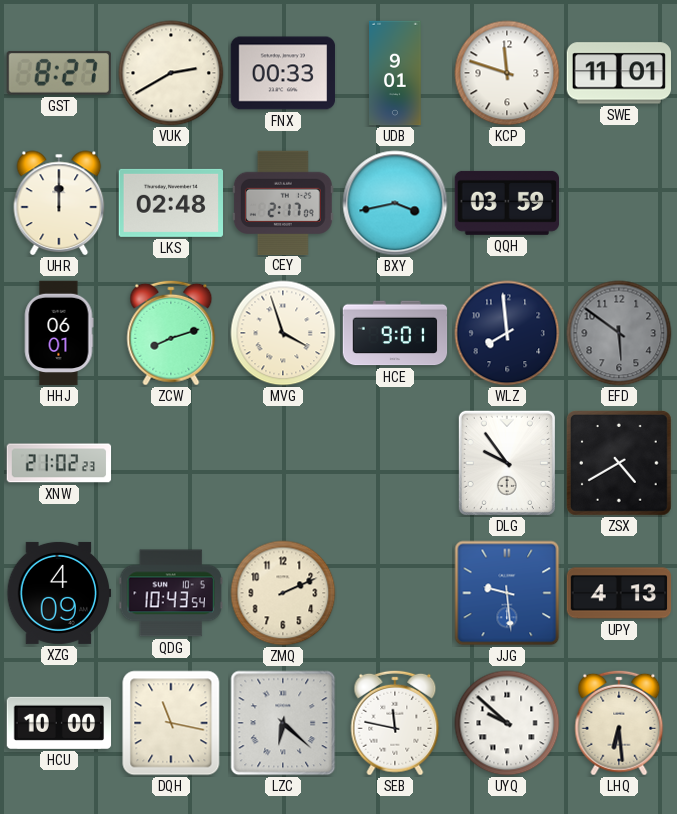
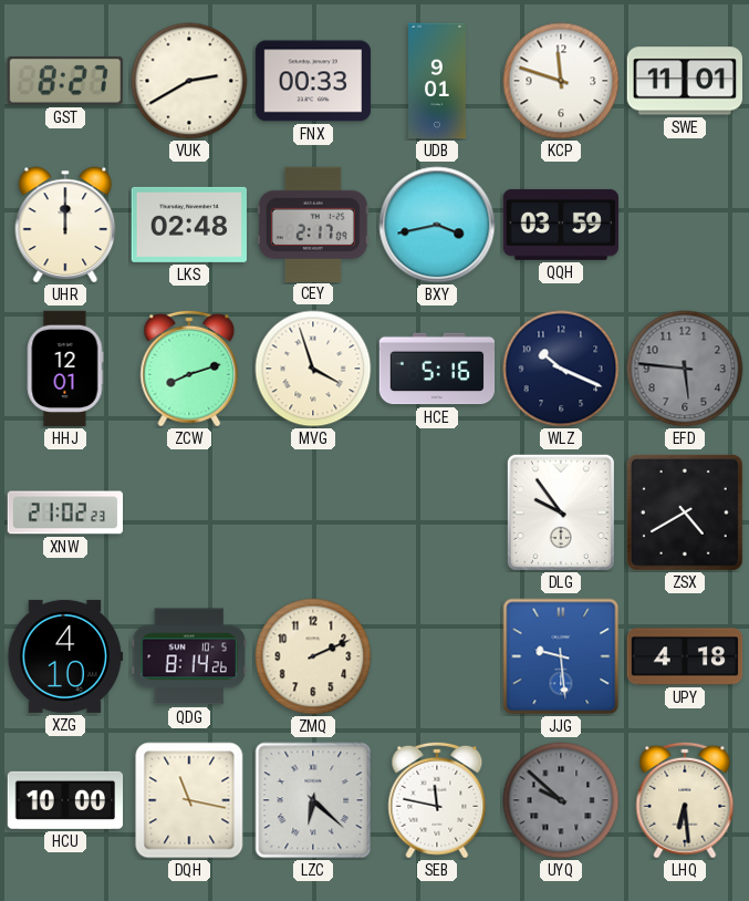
HHJ: 06:01 -> 12:01
HCE: 9:01 -> 5:16
WLZ: 7:59 -> 10:19
EFD: 5:51 -> 5:46
XZG: 4:09 -> 4:10
QDG: 10:43 -> 8:14
UPY: 4:13 -> 4:18
UYQ dial: white -> grey
